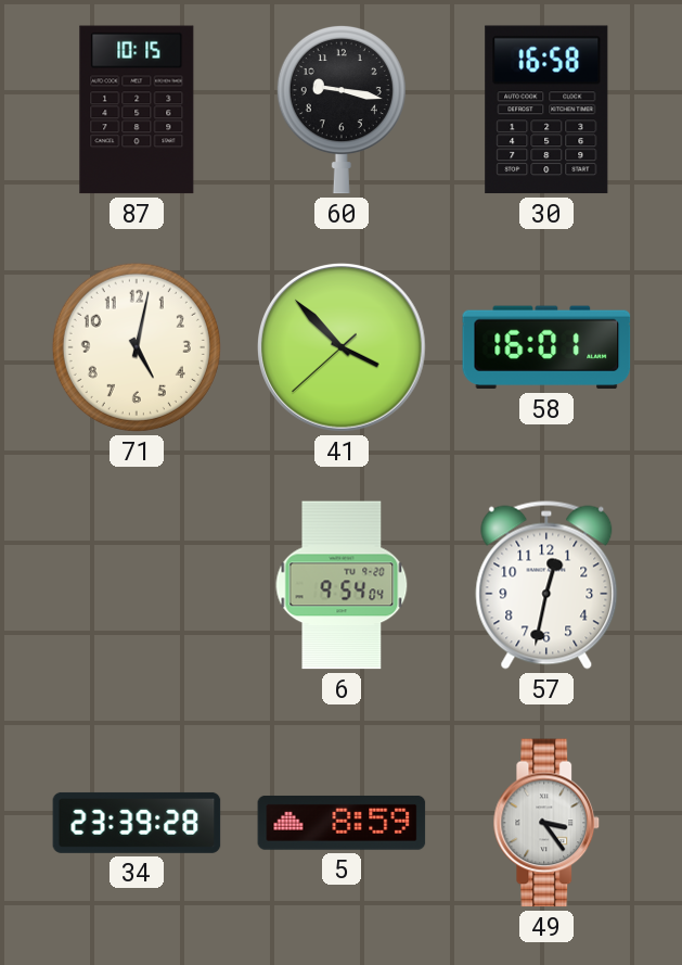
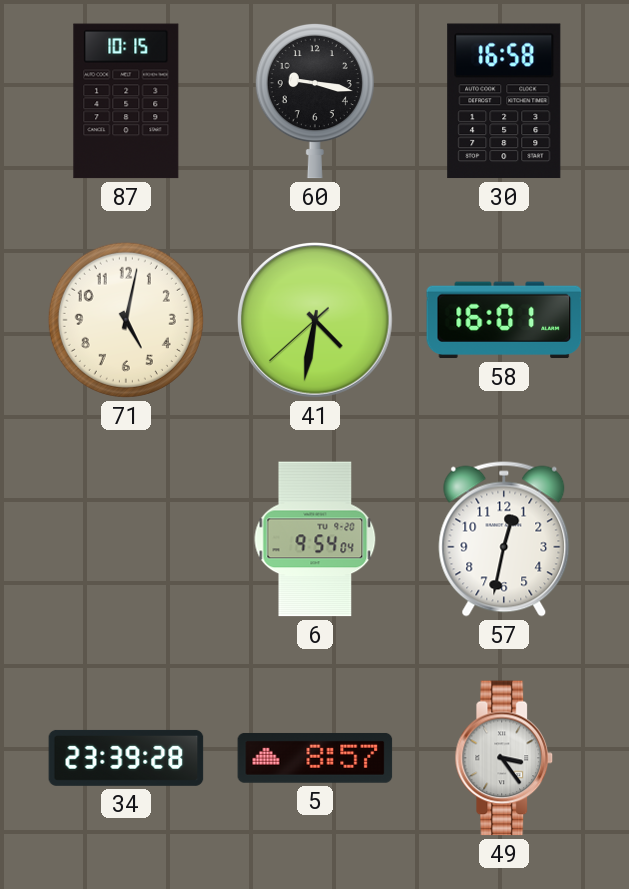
41: 3:52 -> 4:31
5: 8:59 -> 8:57
